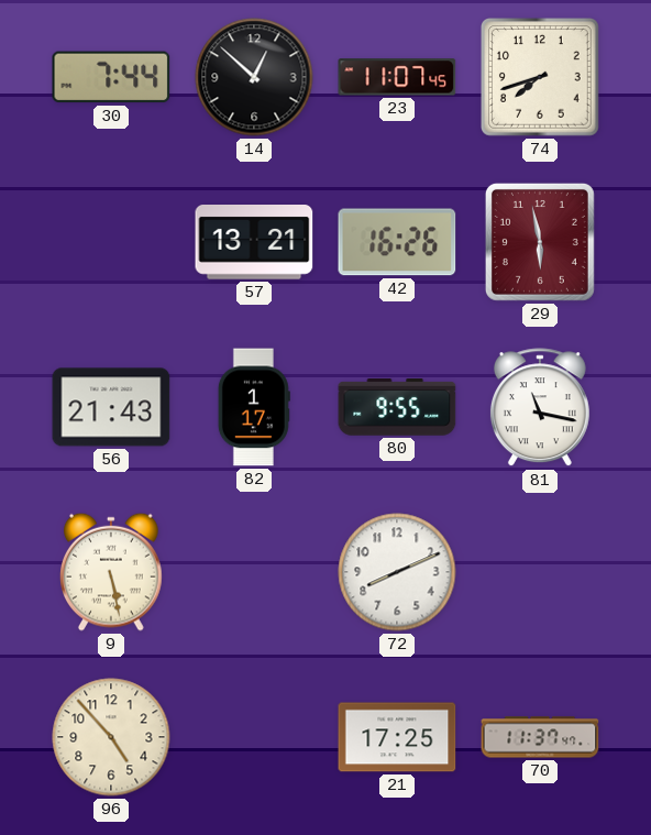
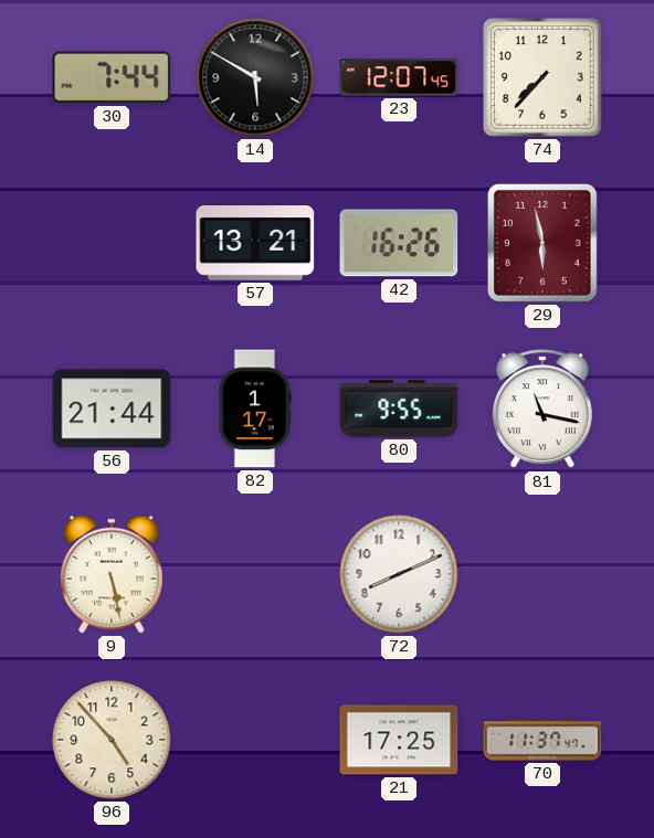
14: 12:52 -> 5:50
23: 11:07 -> 12:07
74: 7:42 -> 7:37
56: 21:43 -> 21:44
